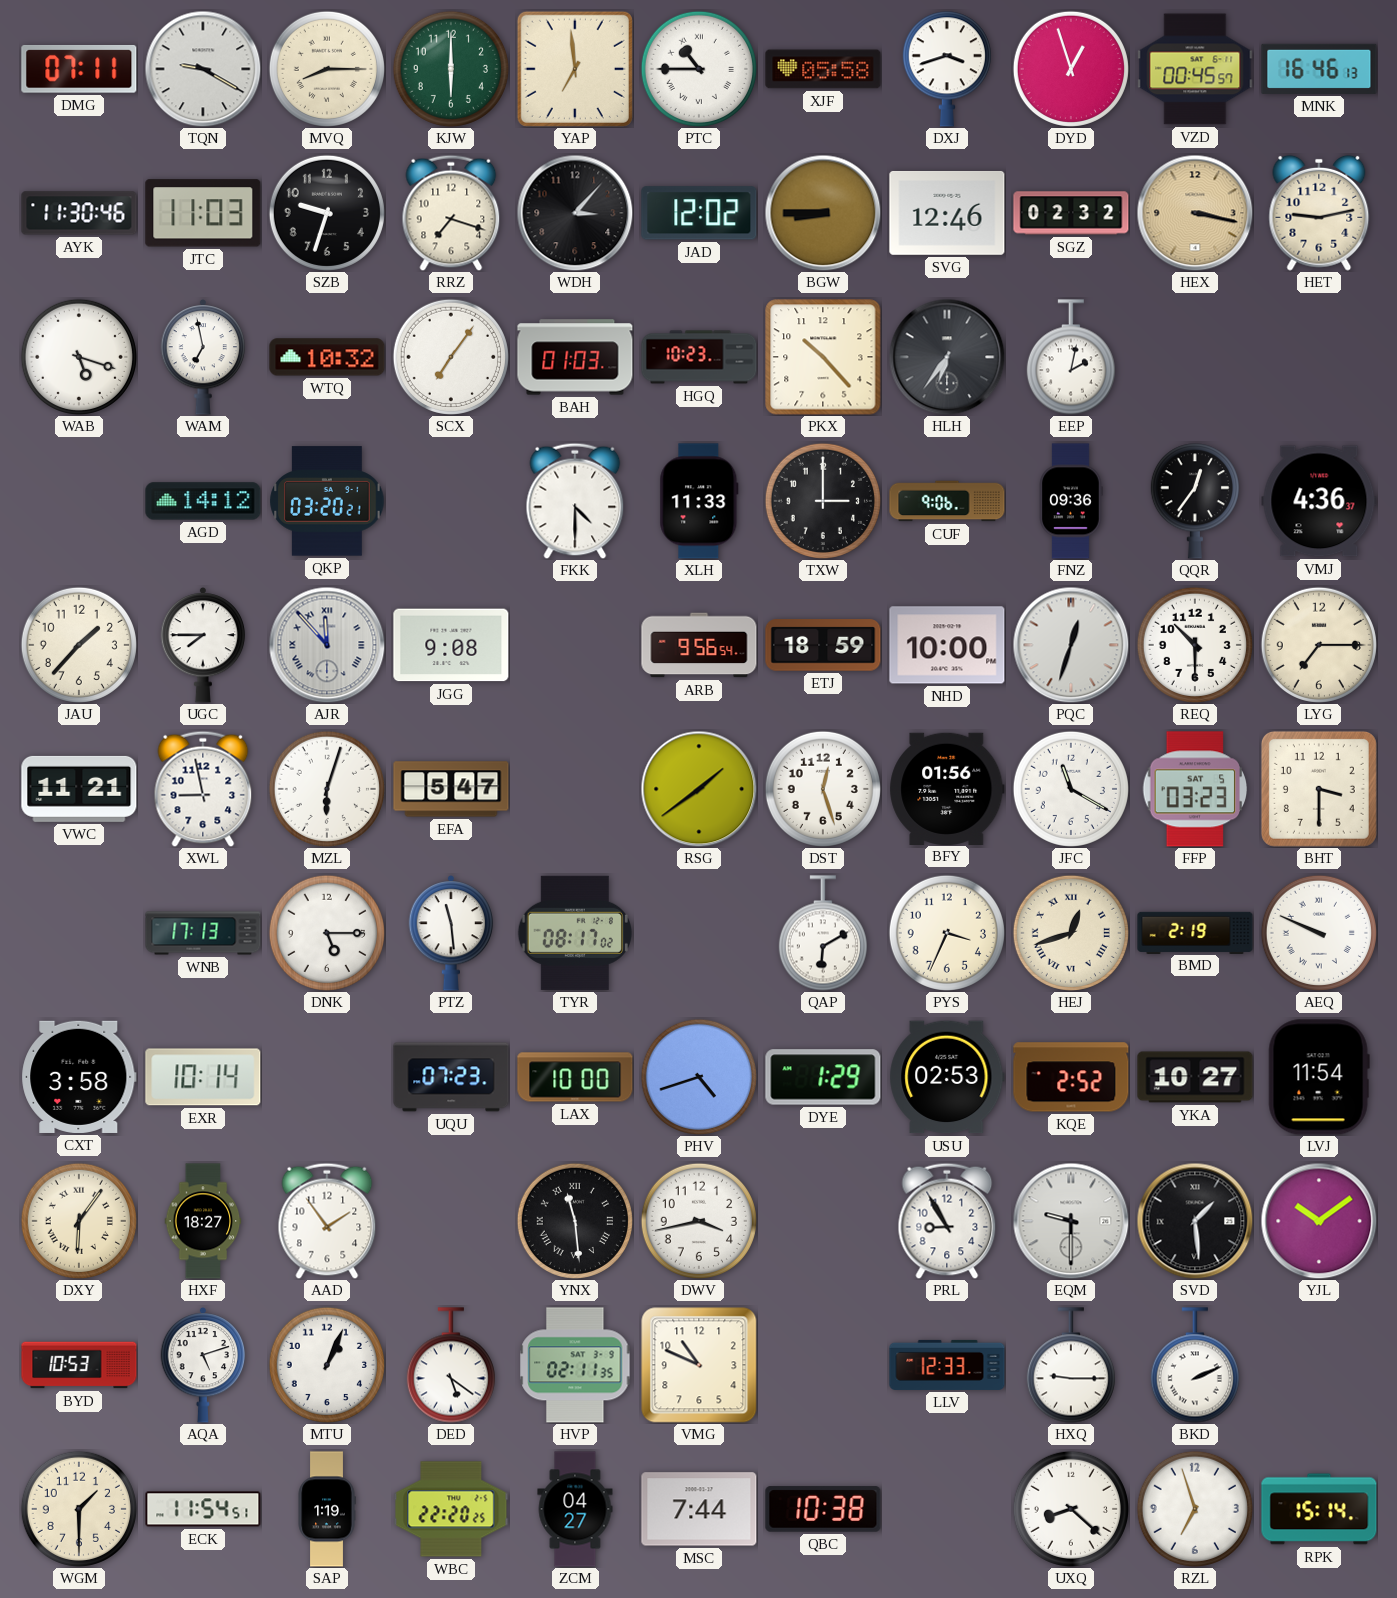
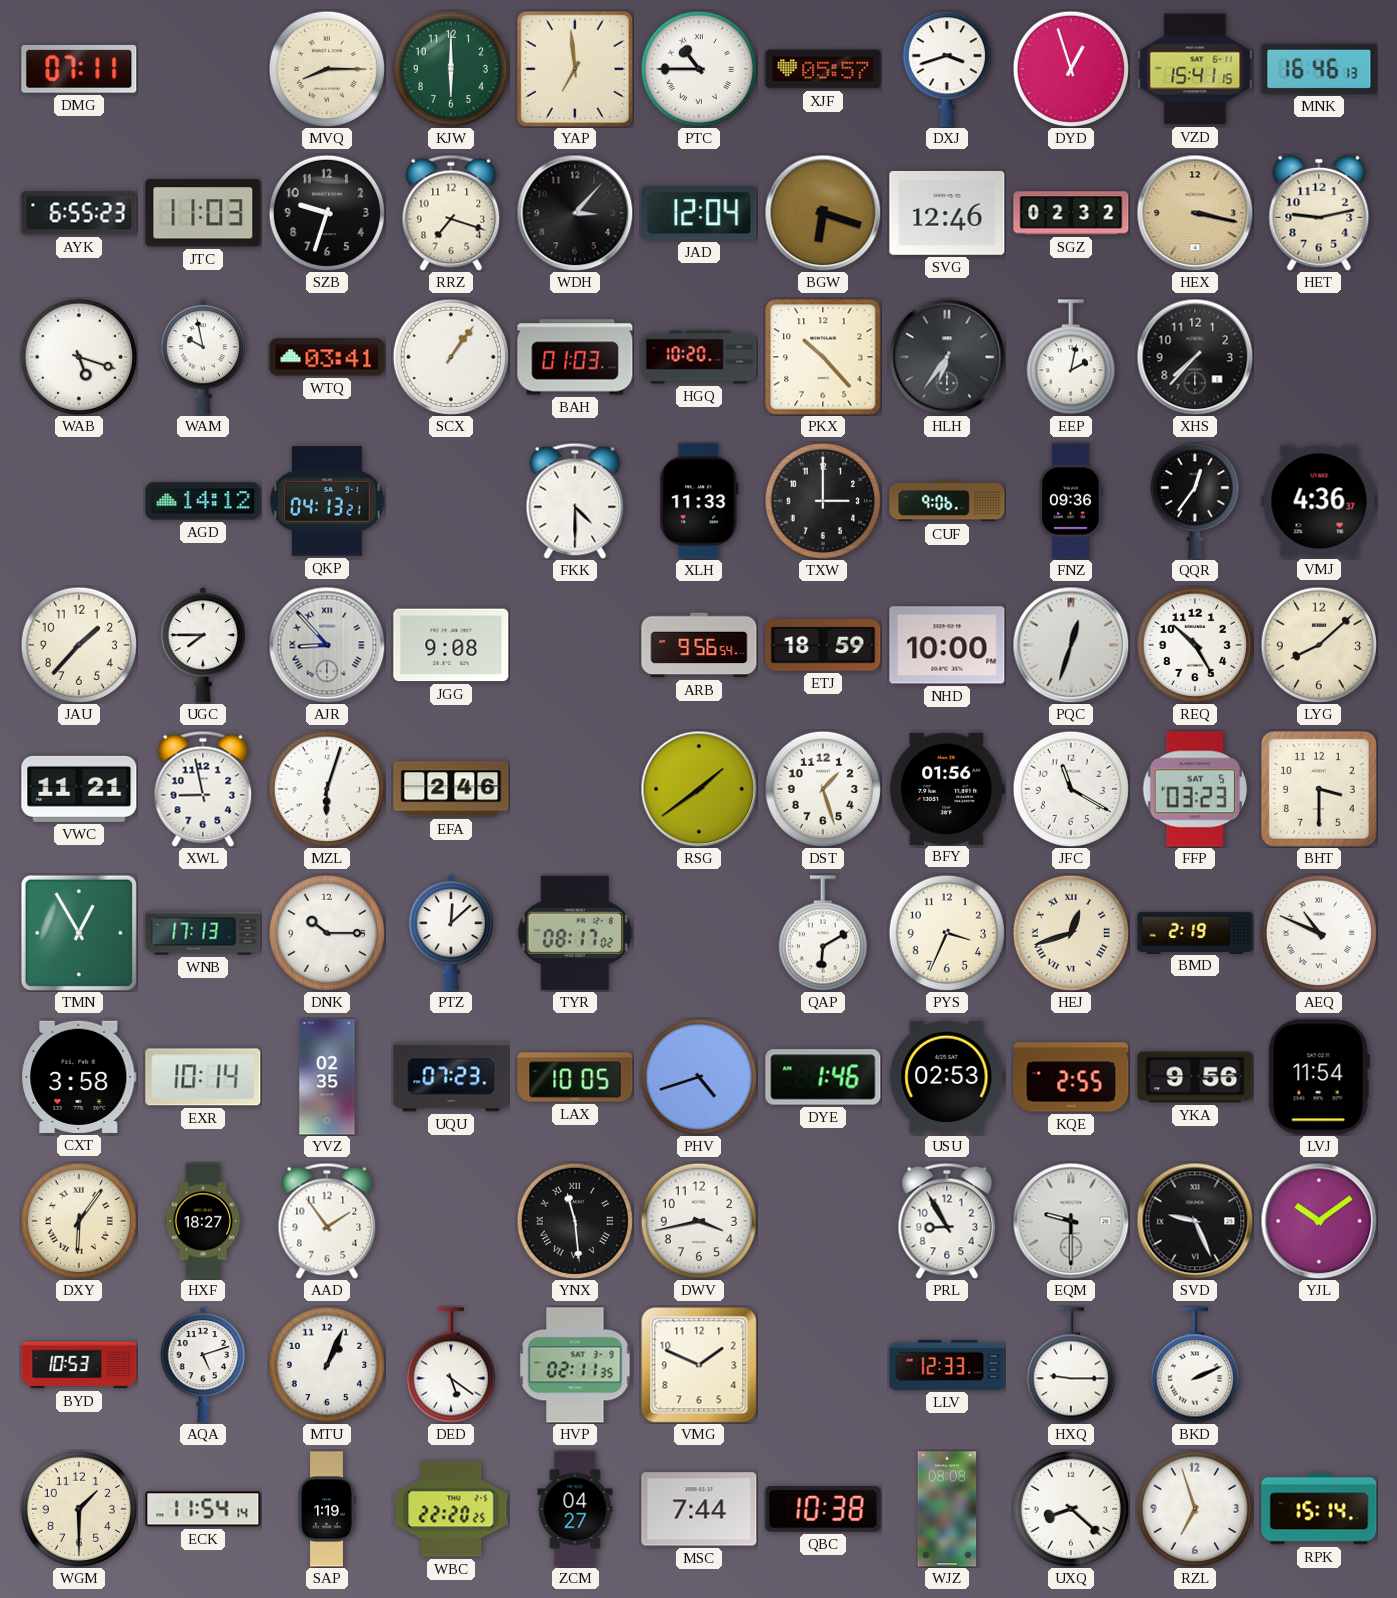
TQN: 9:20 -> none
XJF: 05:58 -> 05:57
VZD: 00:45 -> 15:41
AYK: 11:30 -> 6:55
JAD: 12:02 -> 12:04
BGW: 8:45 -> 6:18
WAM: 6:58 -> 9:58
WTQ: 10:32 -> 03:41
SCX: 7:06 -> 1:06
HGQ: 10:23 -> 10:20
XHS: none -> 7:37
QKP: 03:20 -> 04:13
AJR: 11:53 -> 8:53
REQ: 10:30 -> 10:25
LYG: 7:15 -> 8:08
EFA: 5:47 -> 2:46
DST: 12:27 -> 1:27
TMN: none -> 12:55
DNK: 5:15 -> 10:15
PTZ: 11:29 -> 12:08
AEQ: 9:49 -> 10:49
YVZ: none -> 02:35
LAX: 10:00 -> 10:05
DYE: 1:29 -> 1:46
KQE: 2:52 -> 2:55
YKA: 10:27 -> 9:56
SVD: 1:29 -> 9:26
VMG: 10:49 -> 1:49
ECK: 11:54:51 -> 11:54:14
WJZ: none -> 08:08
